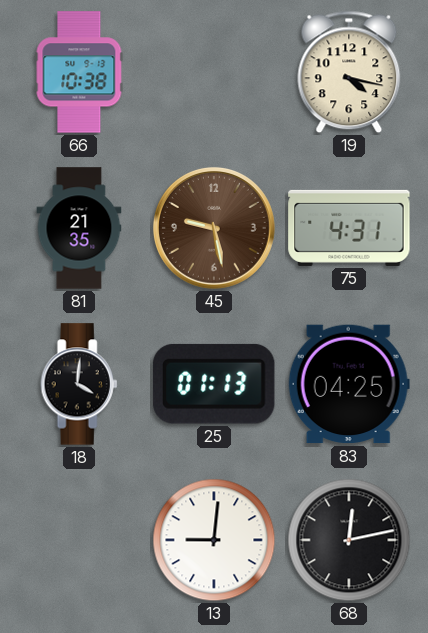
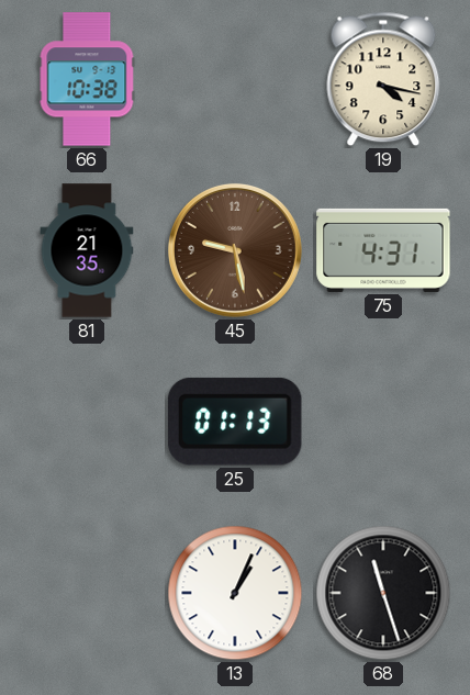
18: 4:01 -> none
83: 04:25 -> none
13: 9:01 -> 1:04
68: 12:13 -> 11:27
